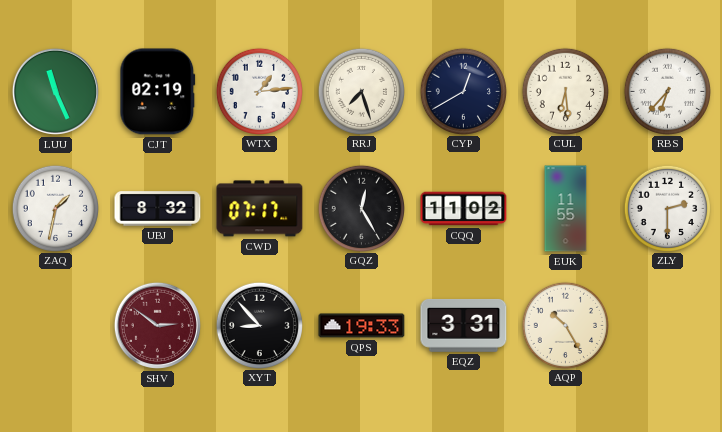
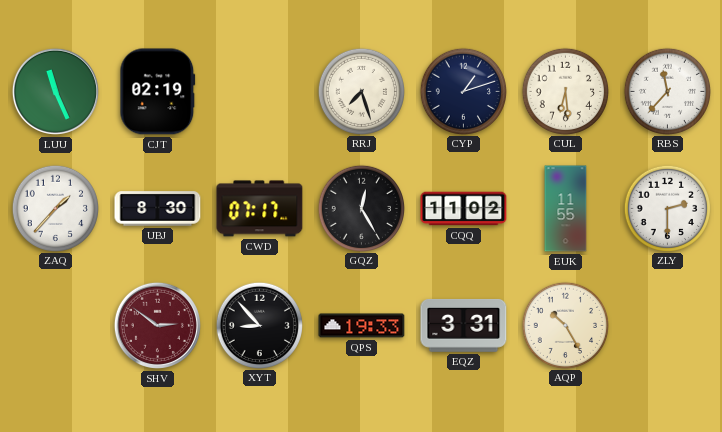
WTX: 1:14 -> none
CYP: 12:40 -> 1:12
RBS: 6:37 -> 11:37
ZAQ: 1:32 -> 1:37
UBJ: 8:32 -> 8:30
